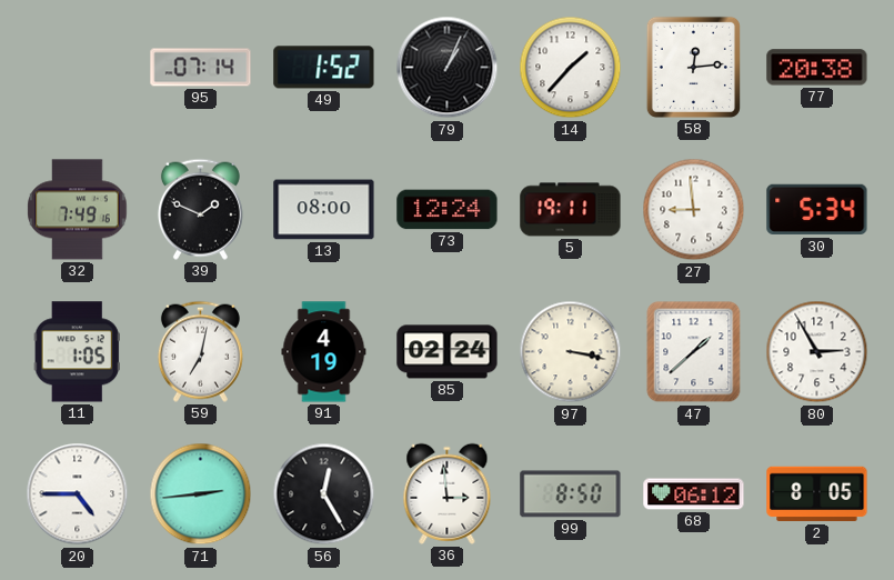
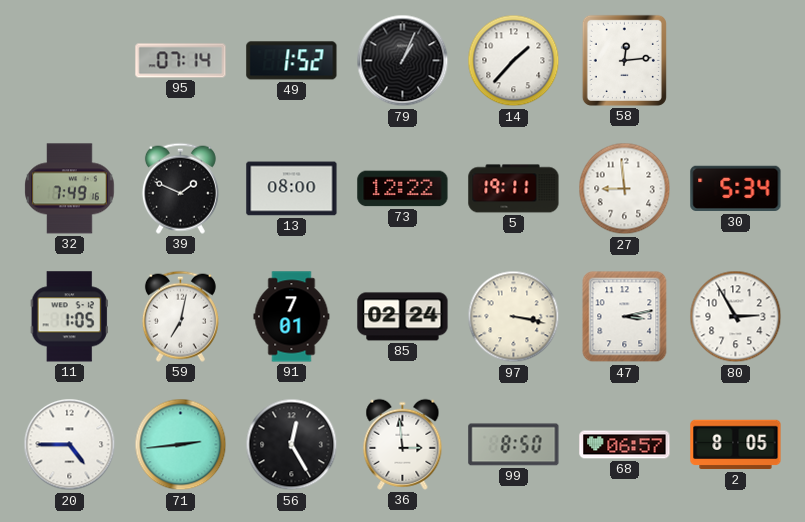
77: 20:38 -> none
73: 12:24 -> 12:22
91: 4:19 -> 7:01
47: 1:38 -> 3:13
68: 06:12 -> 06:57
